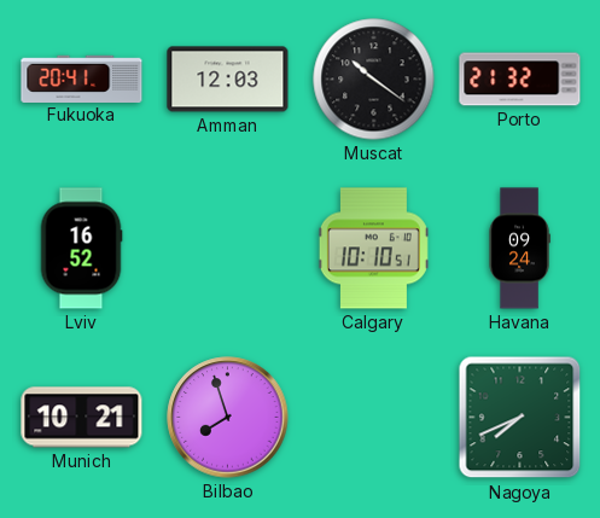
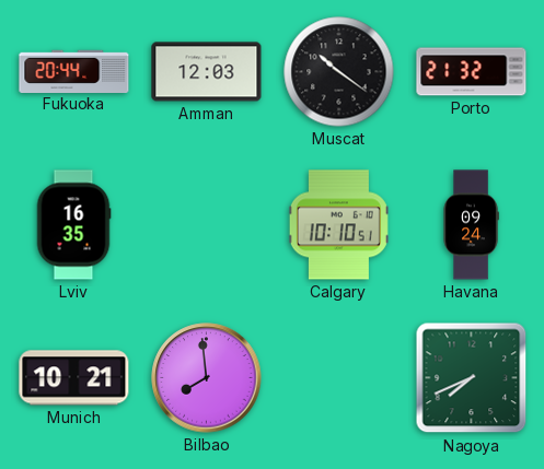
Fukuoka: 20:41 -> 20:44
Lviv: 16:52 -> 16:35
Bilbao: 7:57 -> 7:59
